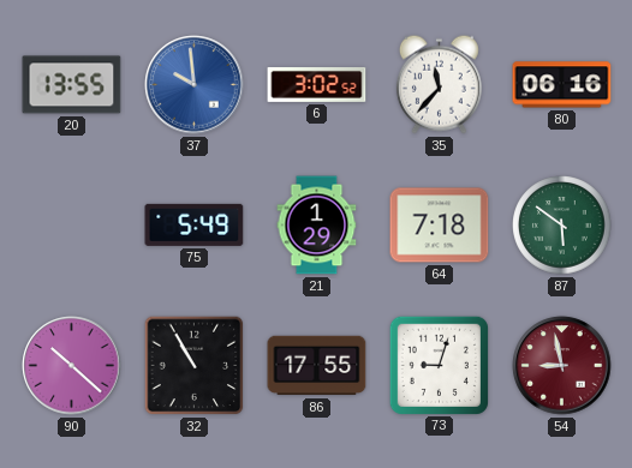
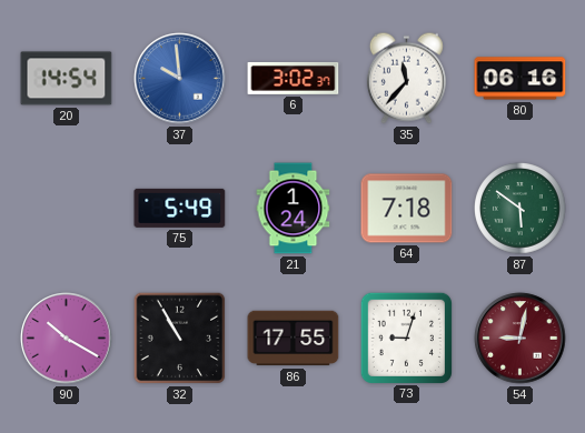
20: 13:55 -> 14:54
6: 3:02:52 -> 3:02:37
21: 1:29 -> 1:24
90: 10:22 -> 10:20
54: 8:58 -> 9:02
